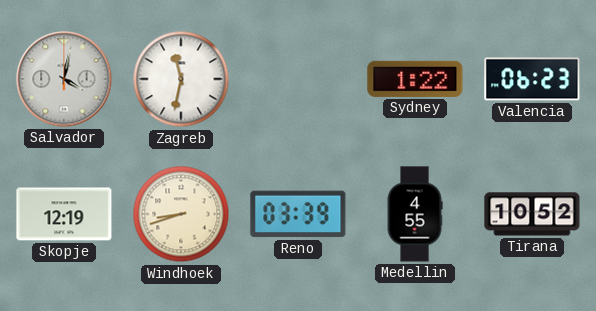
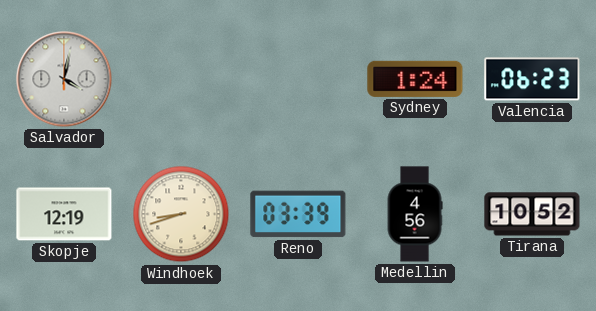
Zagreb: 11:32 -> none
Sydney: 1:22 -> 1:24
Medellin: 4:55 -> 4:56
